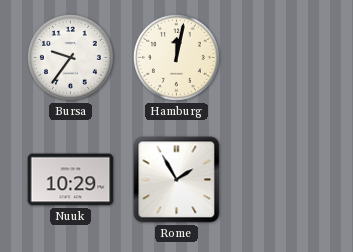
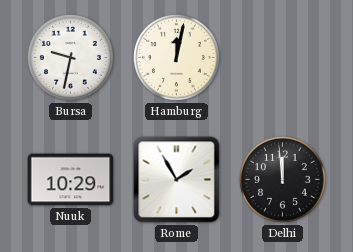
Bursa: 9:36 -> 9:32
Delhi: none -> 11:59
